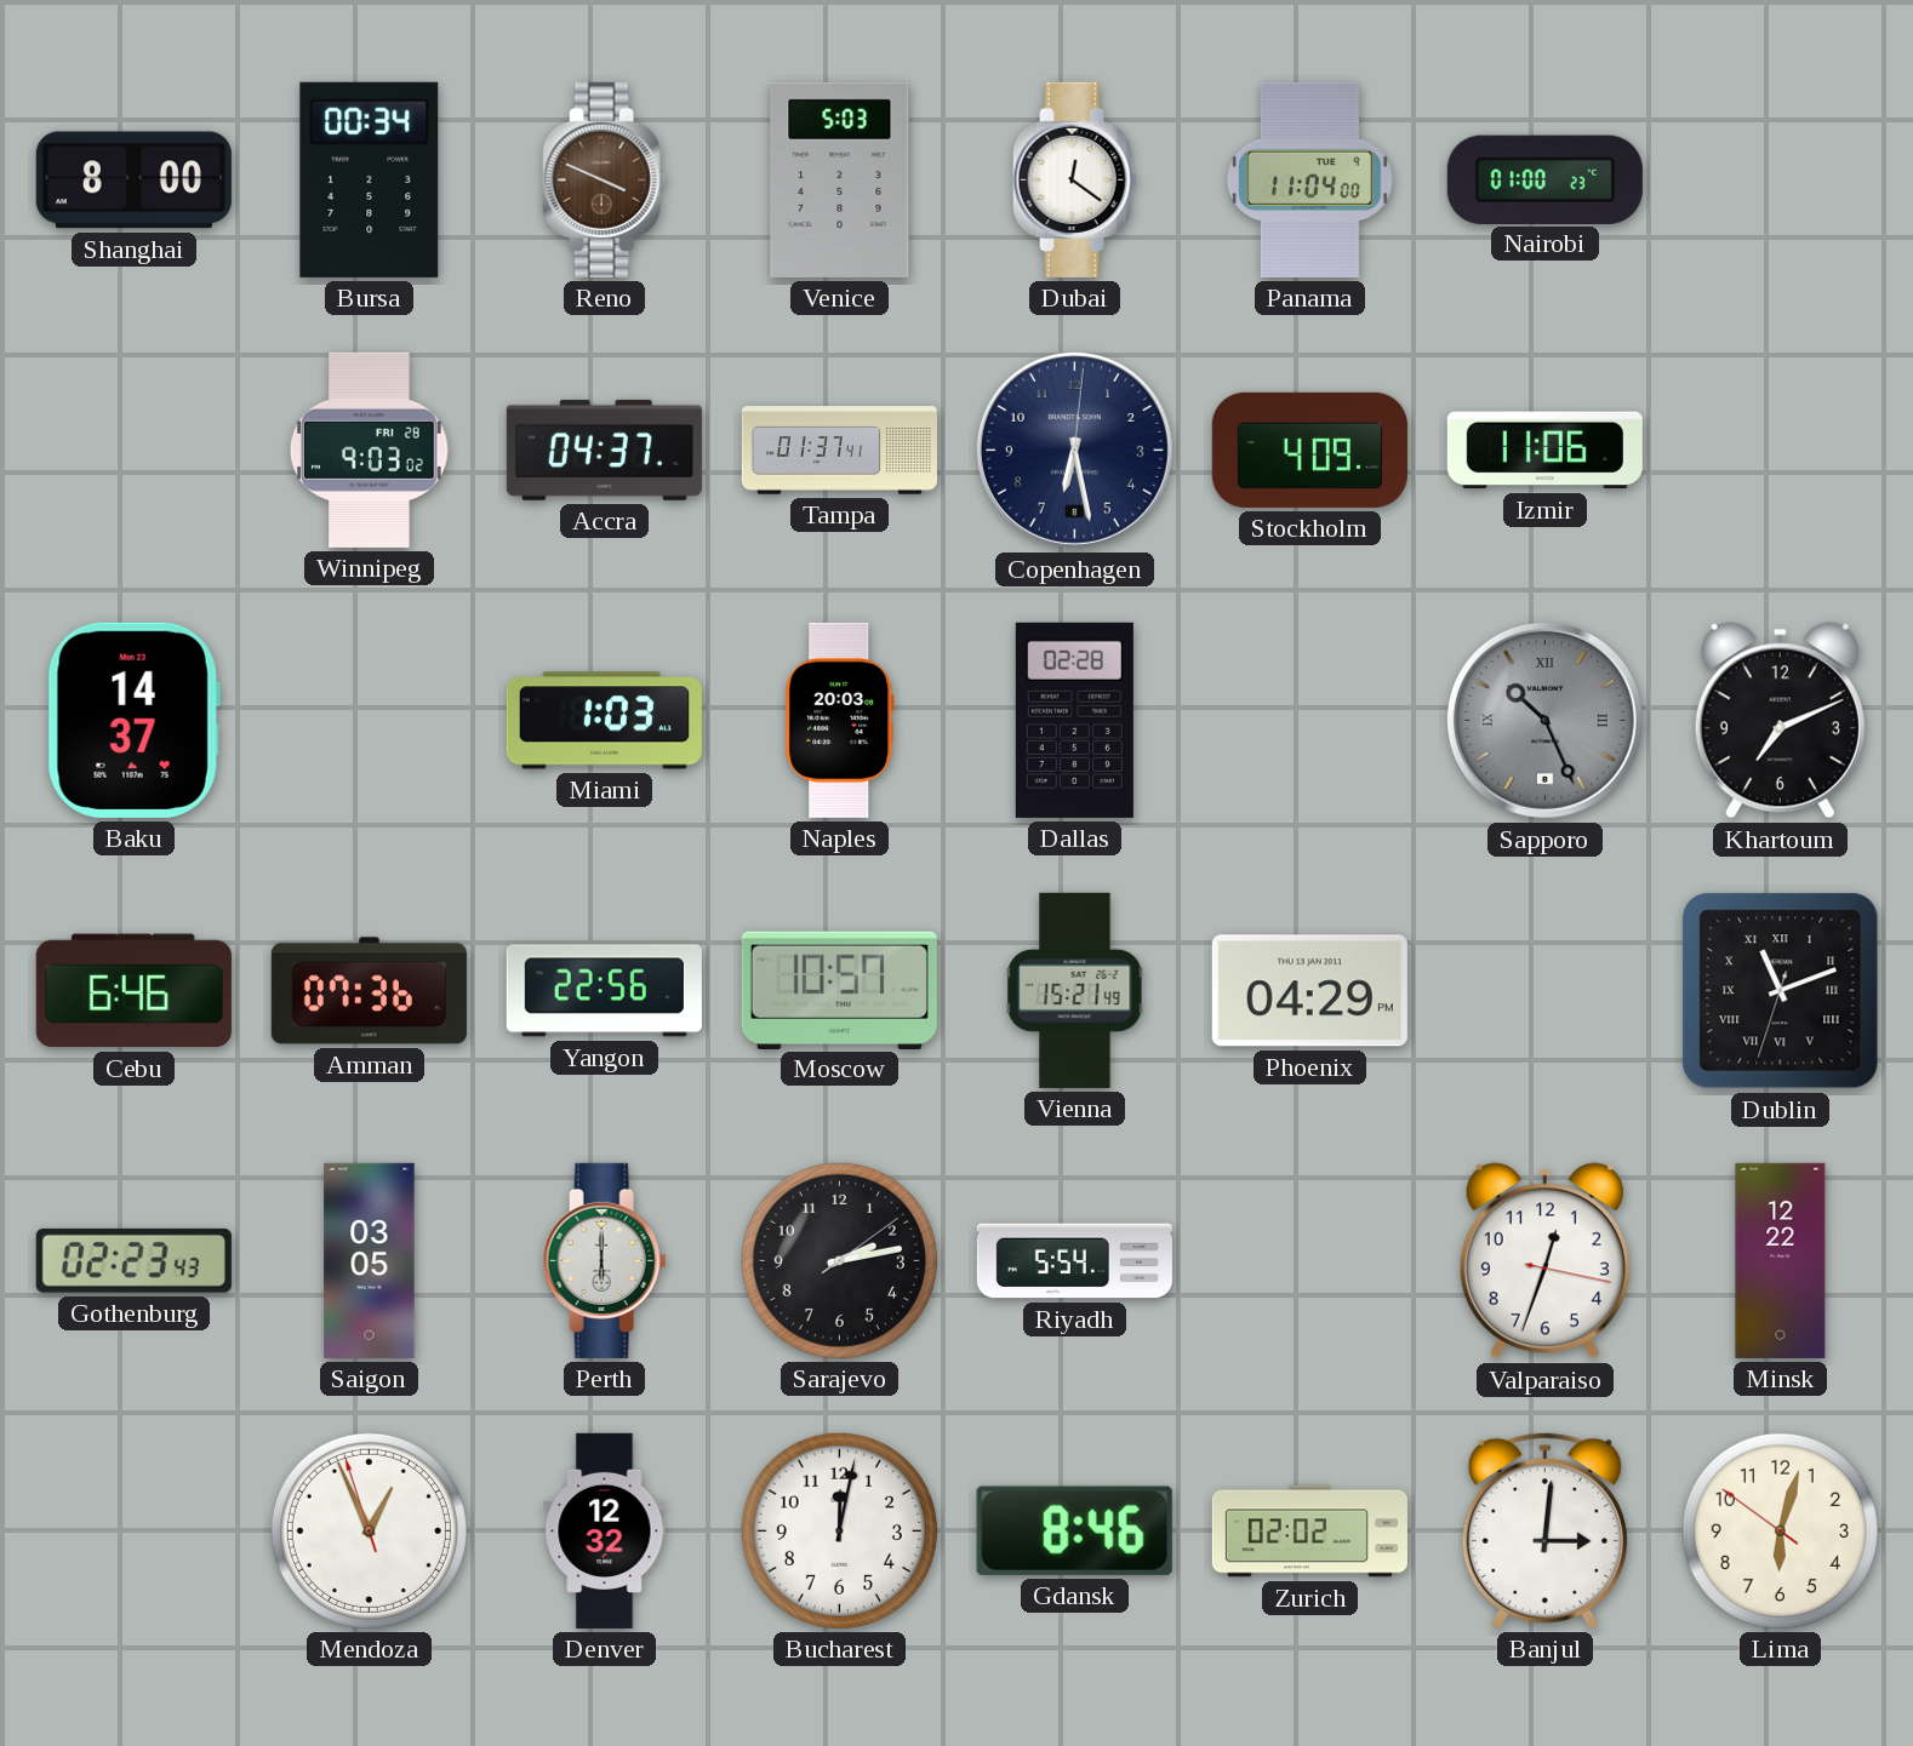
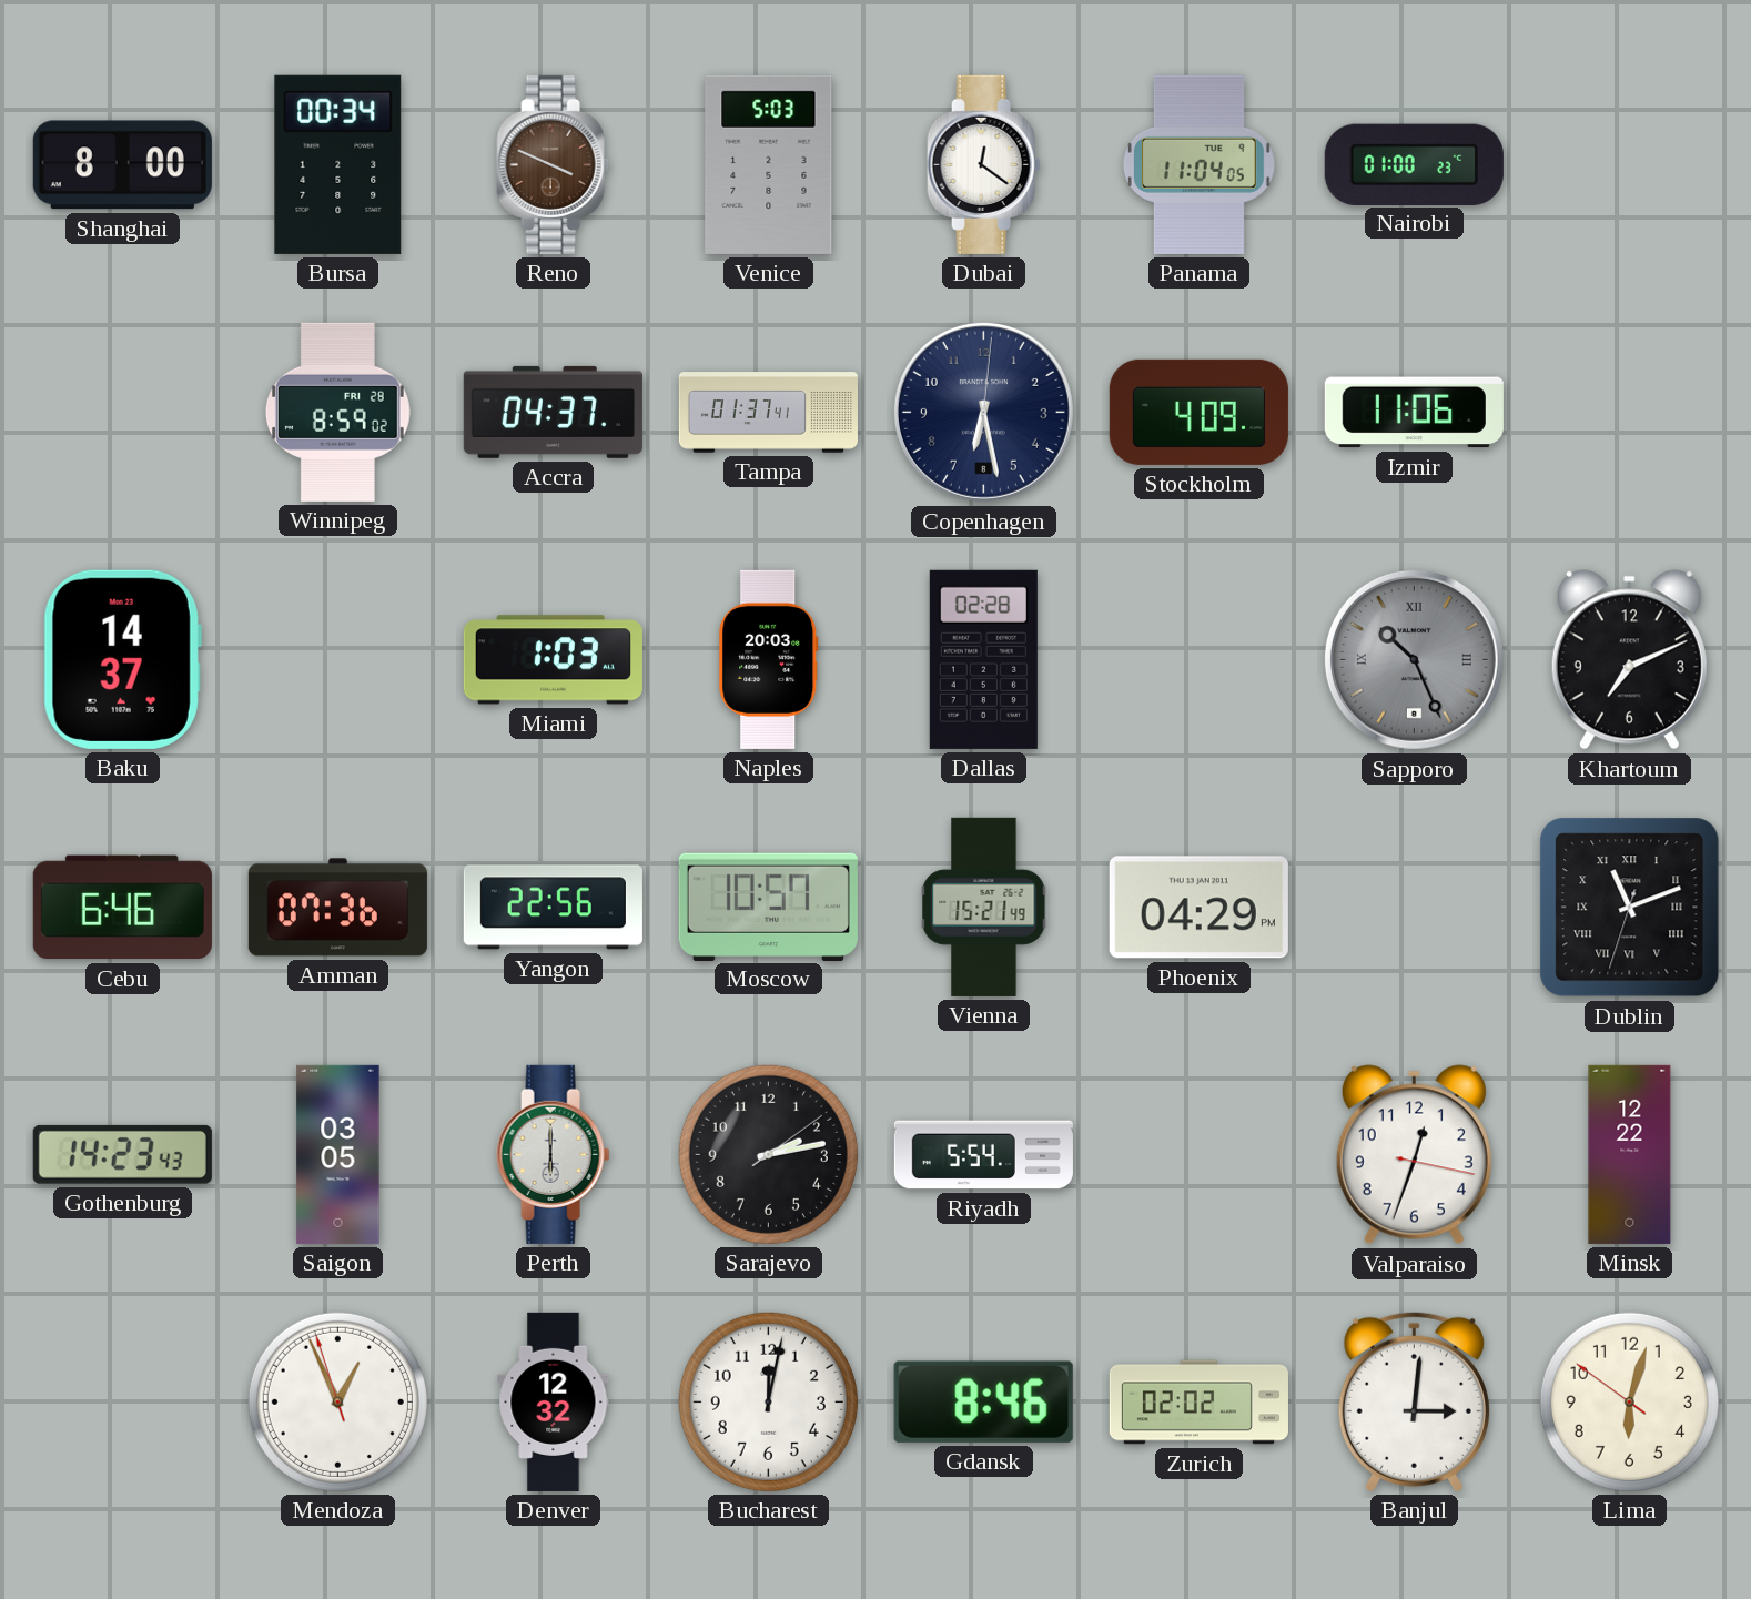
Panama: 11:04:00 -> 11:04:05
Winnipeg: 9:03 -> 8:59
Gothenburg: 02:23 -> 14:23
